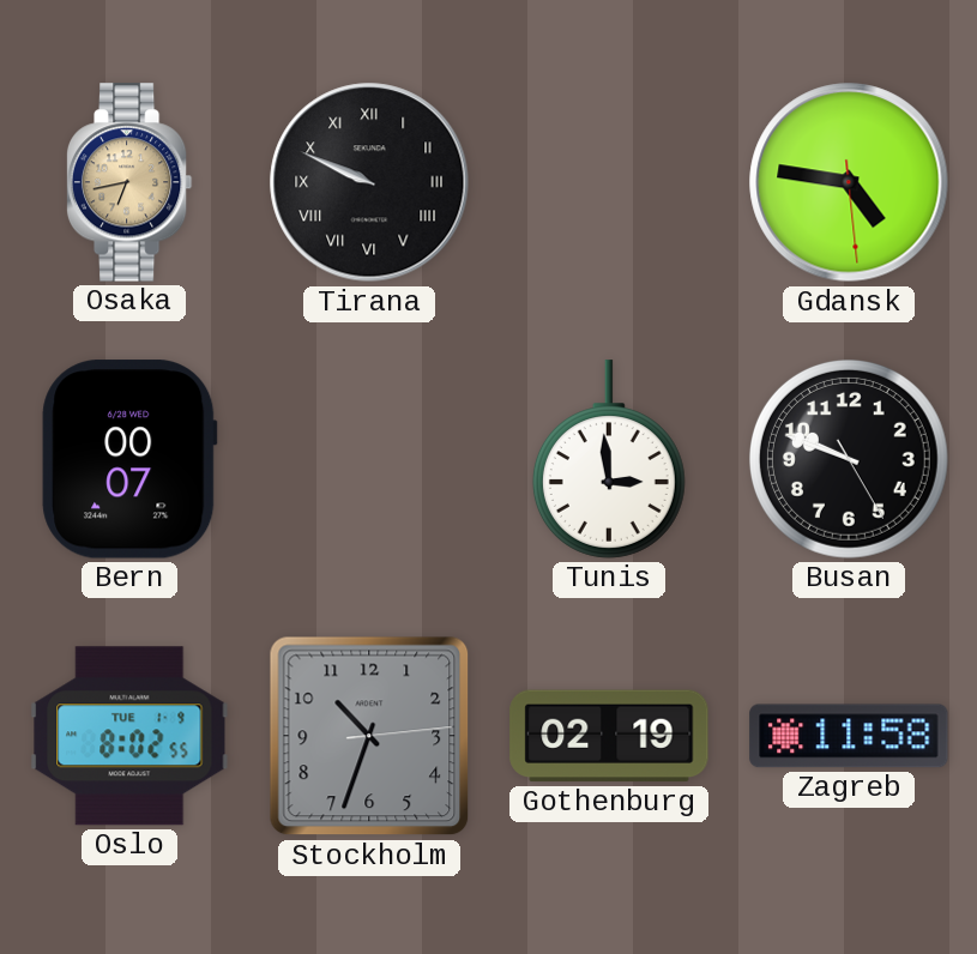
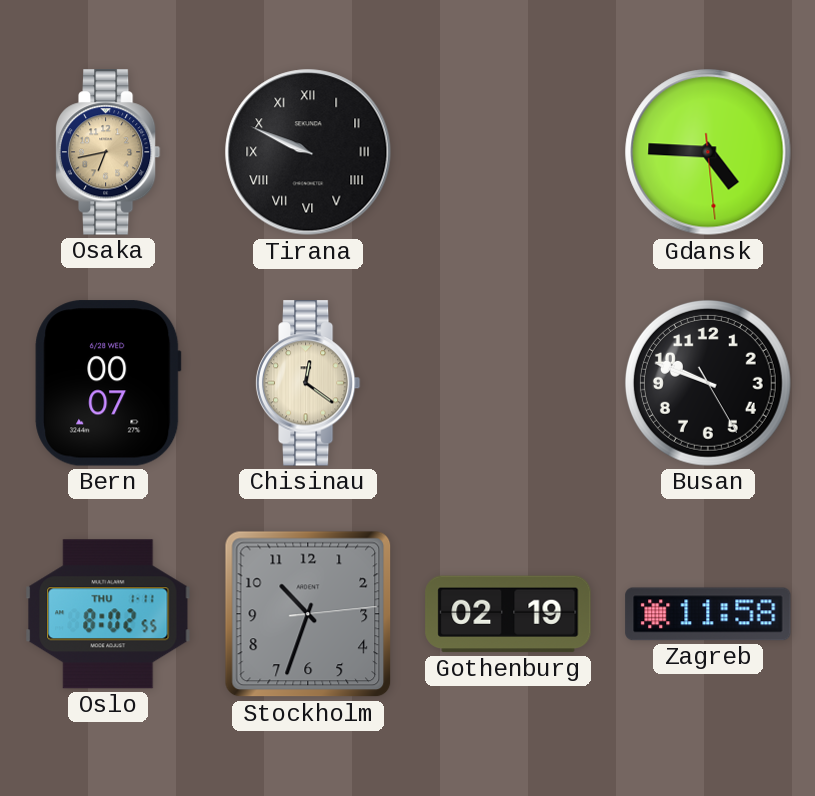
Gdansk: 4:46 -> 4:45
Chisinau: none -> 12:21
Tunis: 2:59 -> none
Oslo date: TUE 1-9 -> THU 1-11
